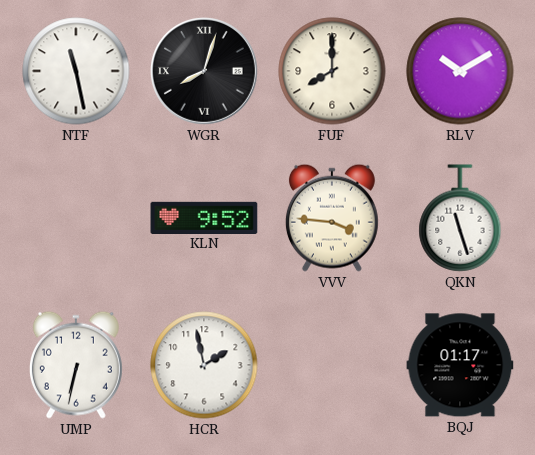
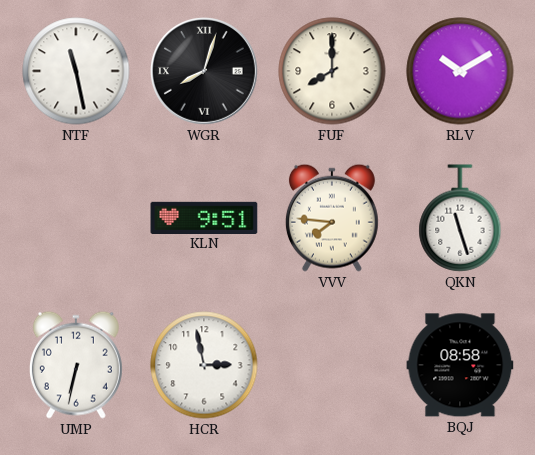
KLN: 9:52 -> 9:51
VVV: 3:46 -> 7:46
HCR: 1:58 -> 2:58
BQJ: 01:17 -> 08:58
